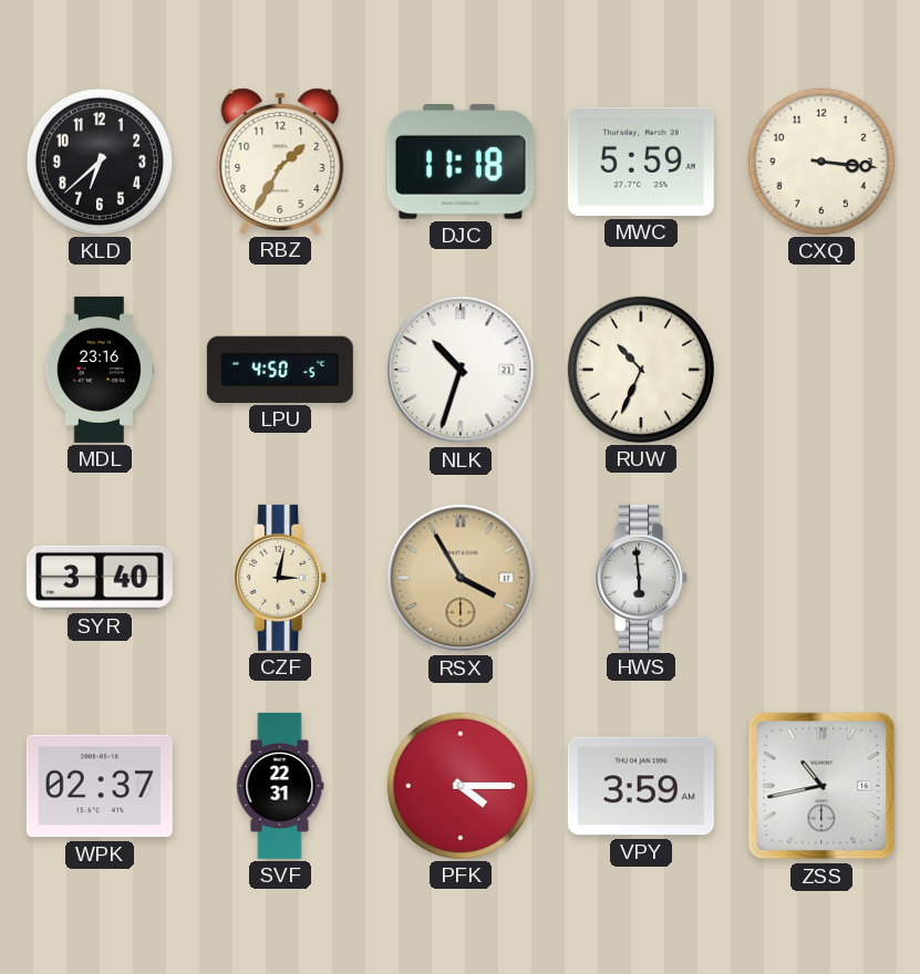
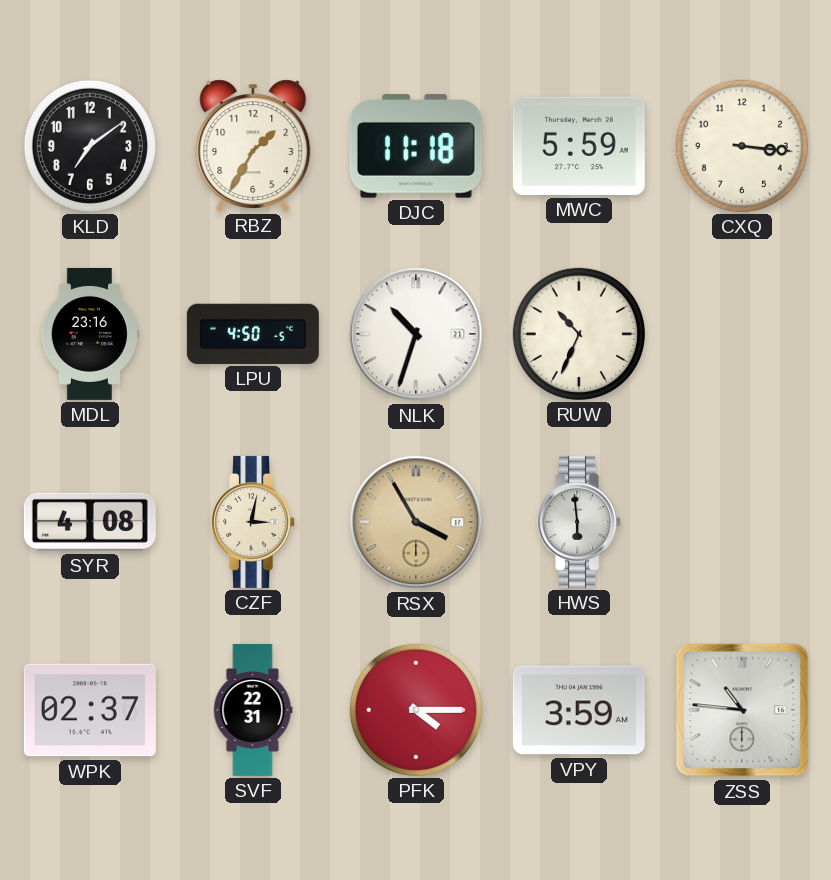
KLD: 6:38 -> 7:09
SYR: 3:40 -> 4:08
ZSS: 10:43 -> 10:46
